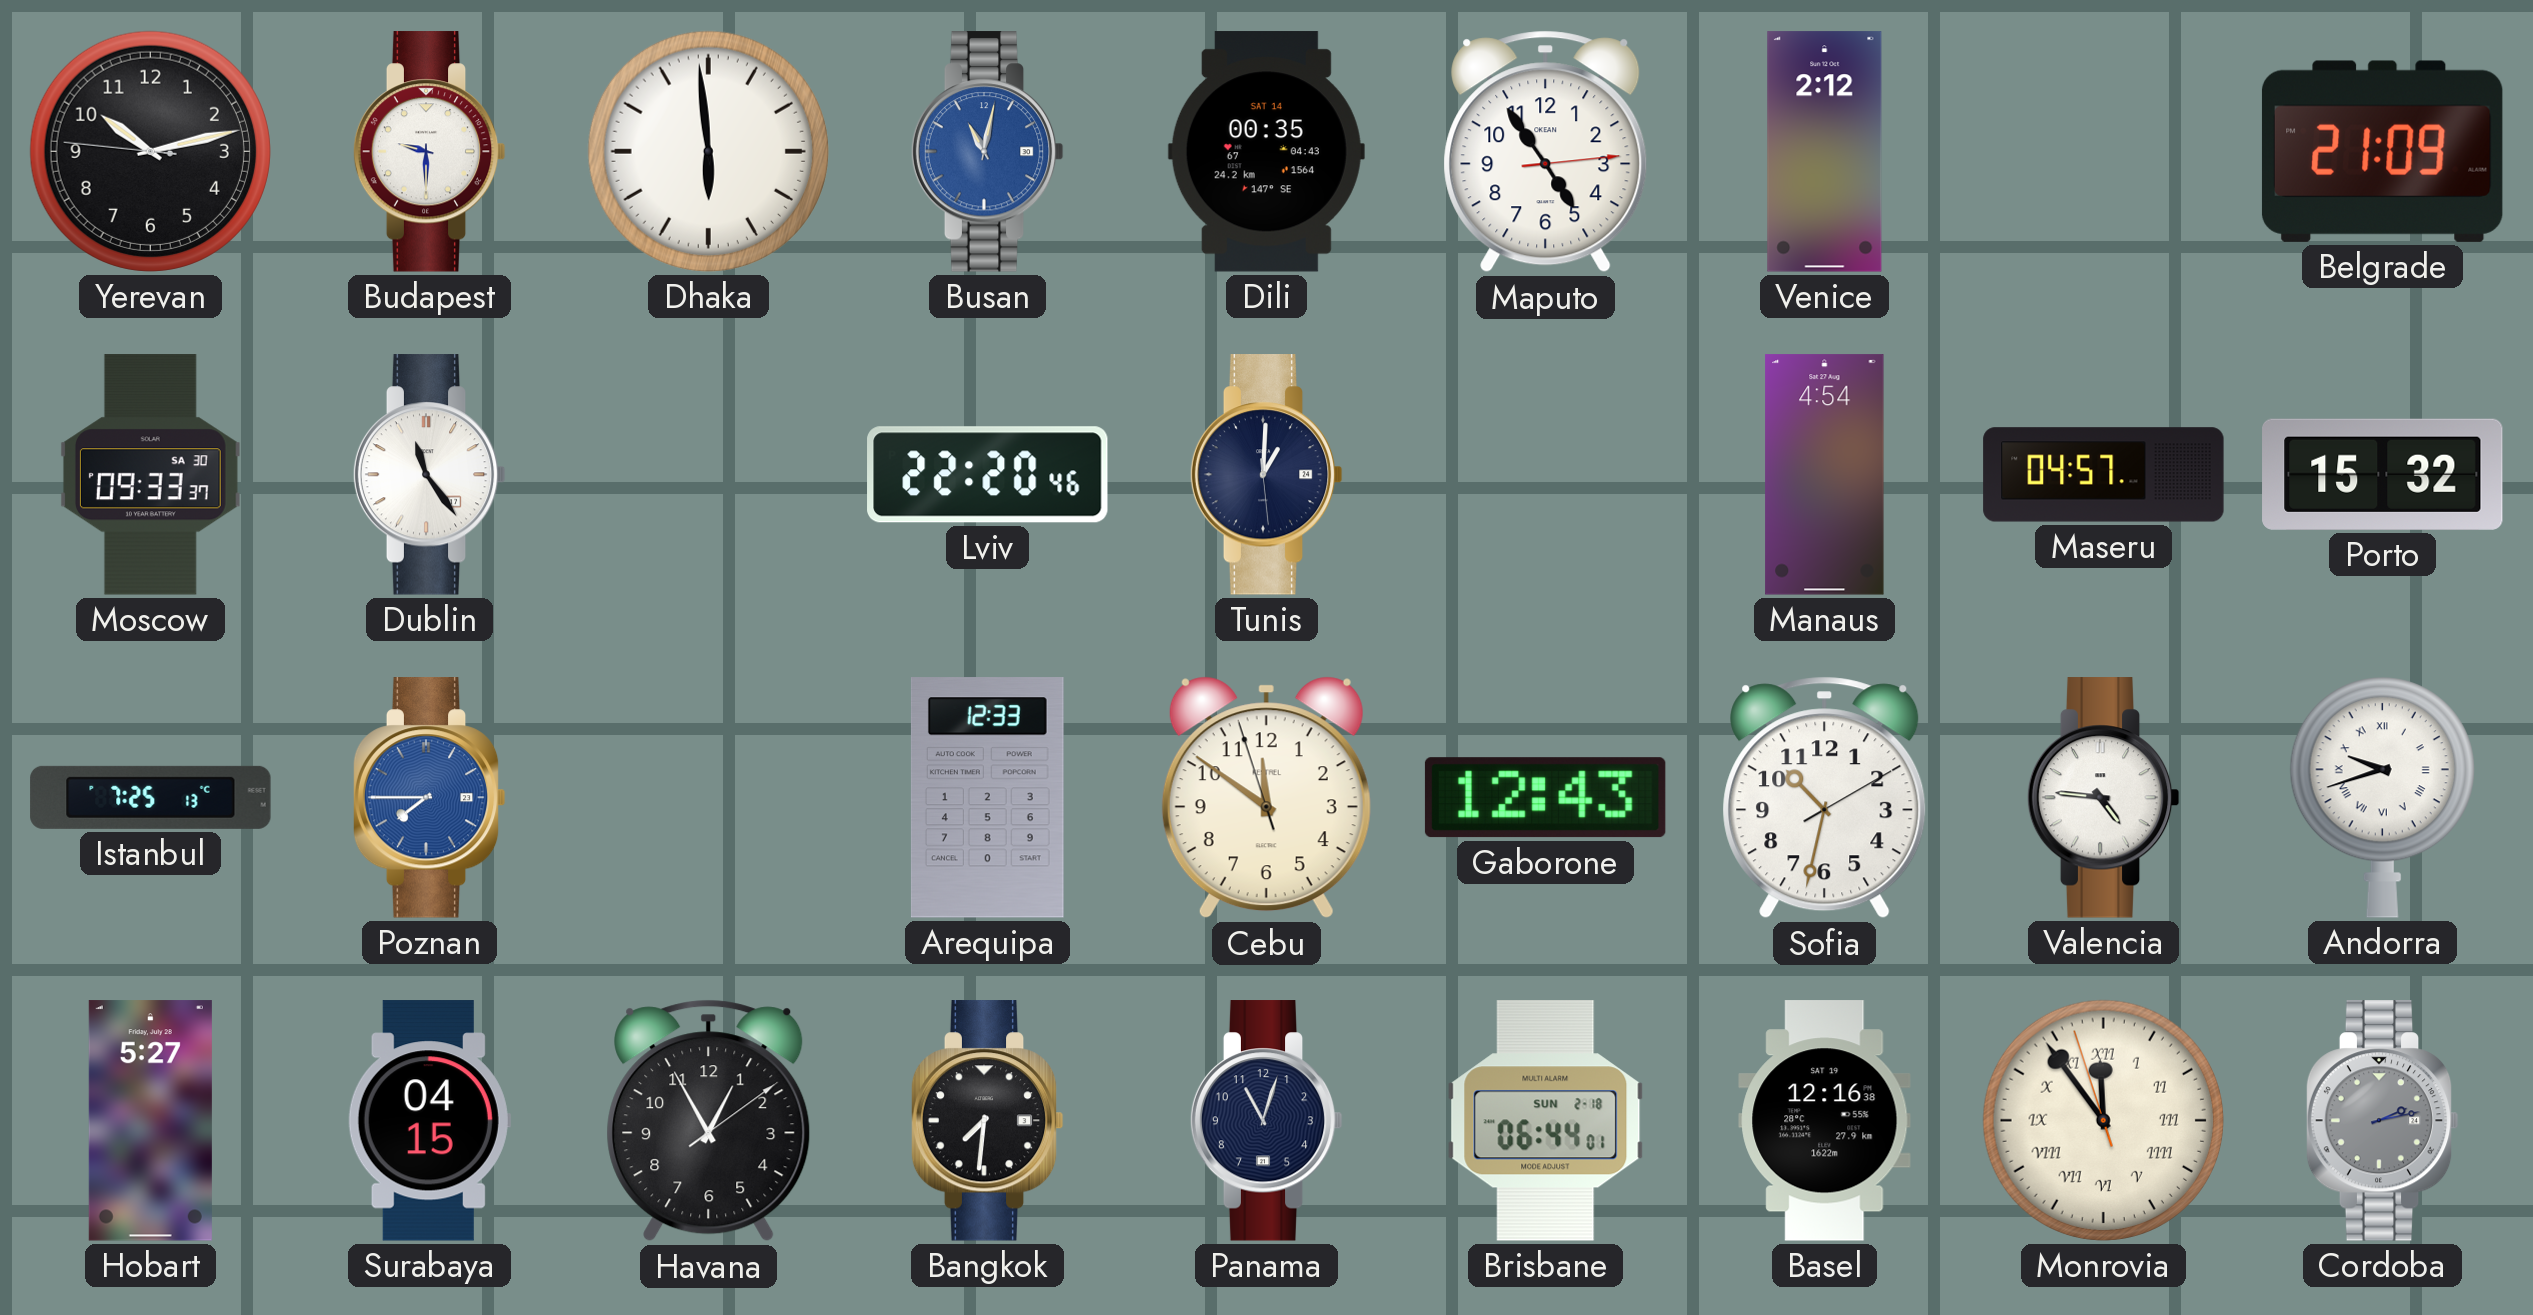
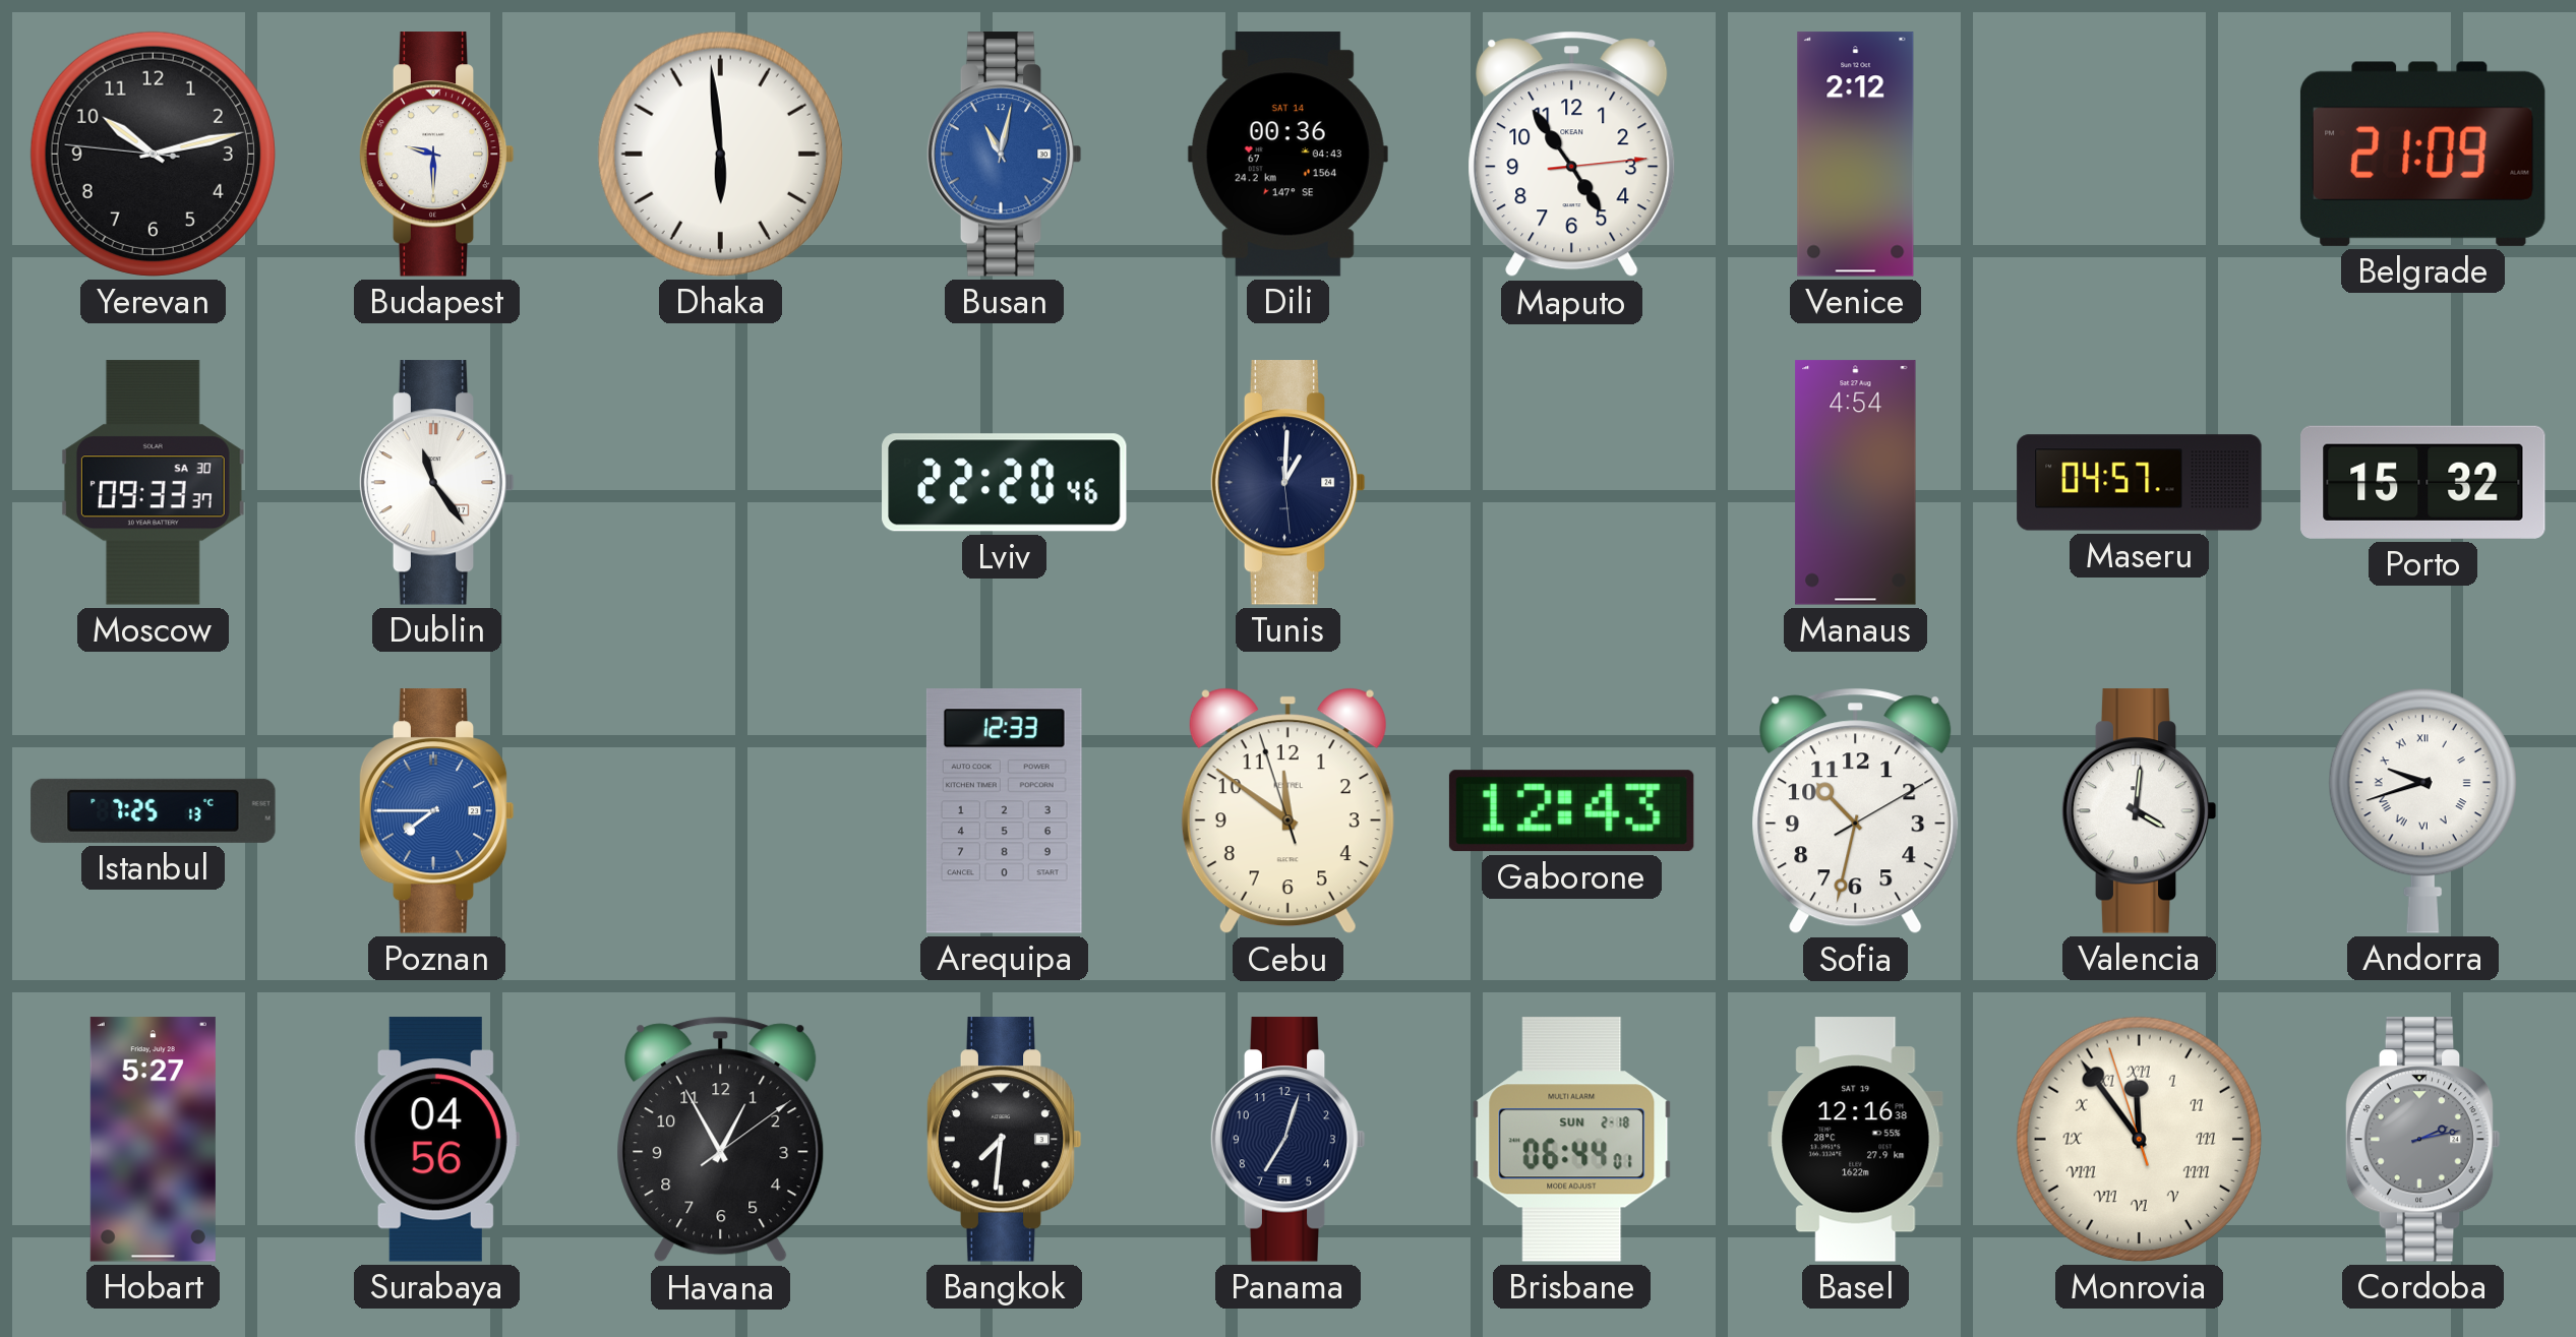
Dili: 00:35 -> 00:36
Valencia: 4:46 -> 4:01
Surabaya: 04:15 -> 04:56
Panama: 11:03 -> 7:03
